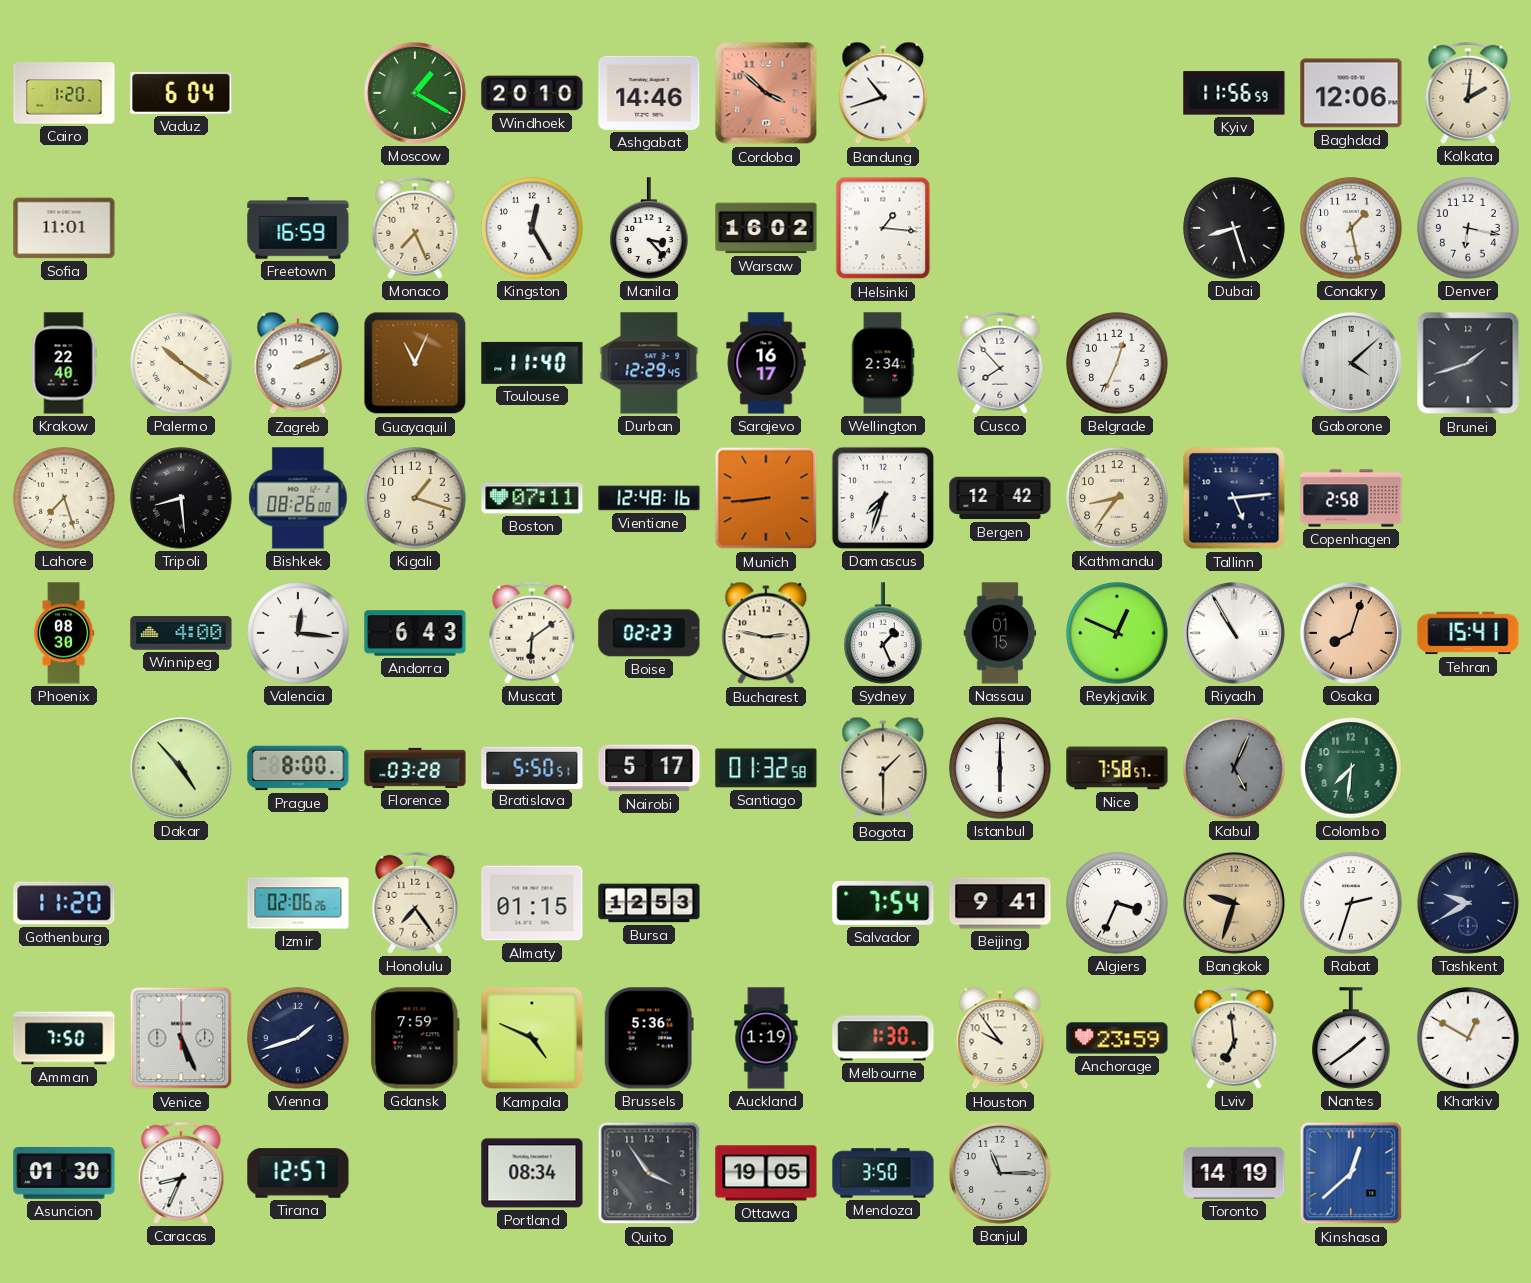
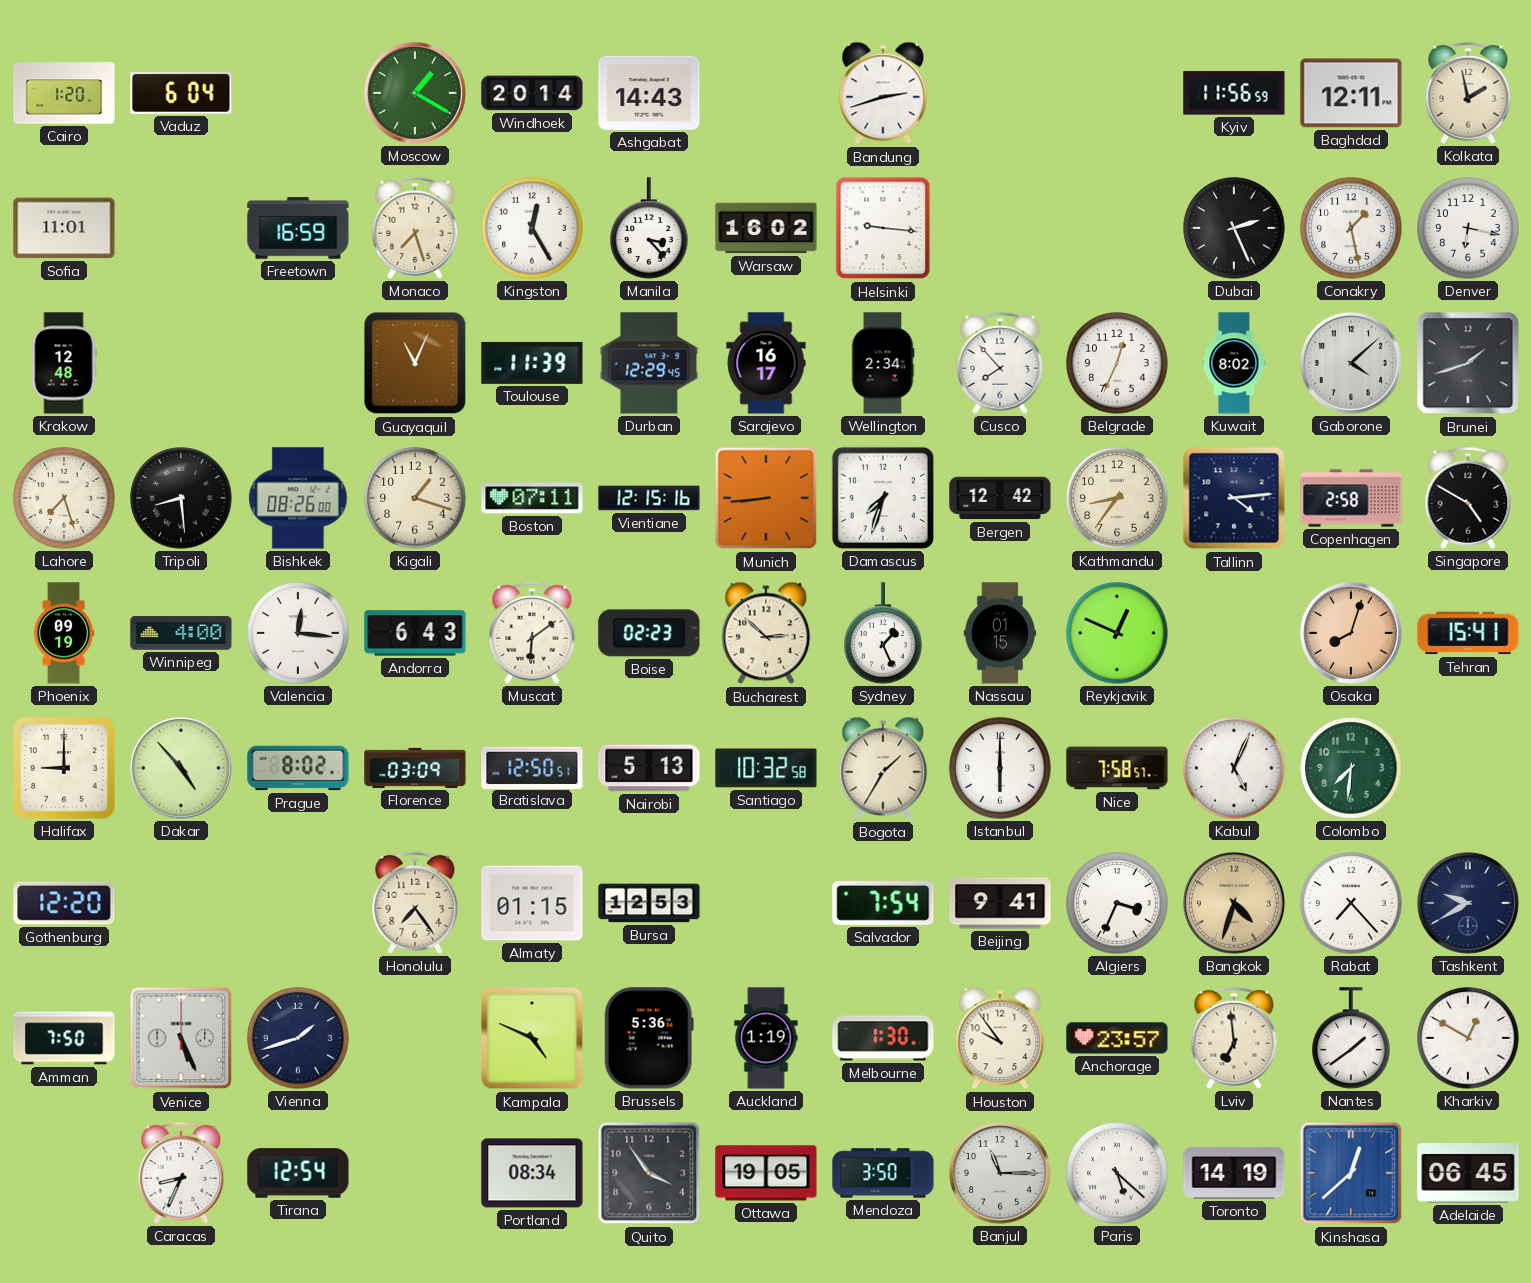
Windhoek: 20:10 -> 20:14
Ashgabat: 14:46 -> 14:43
Cordoba: 3:52 -> none
Bandung: 10:42 -> 2:42
Baghdad: 12:06 -> 12:11
Kolkata: 2:01 -> 1:58
Monaco: 7:26 -> 7:27
Helsinki: 1:16 -> 9:16
Dubai: 8:27 -> 2:26
Krakow: 22:40 -> 12:48
Palermo: 10:21 -> none
Zagreb: 2:11 -> none
Toulouse: 11:40 -> 11:39
Kuwait: none -> 8:02
Vientiane: 12:48 -> 12:15
Tallinn: 5:14 -> 4:14
Singapore: none -> 4:50
Phoenix: 08:30 -> 09:19
Bucharest: 2:47 -> 2:52
Riyadh: 10:55 -> none
Halifax: none -> 9:00
Prague: 8:00 -> 8:02
Florence: 03:28 -> 03:09
Bratislava: 5:50 -> 12:50
Nairobi: 5:17 -> 5:13
Santiago: 01:32 -> 10:32
Bogota: 1:30 -> 1:35
Kabul dial: grey -> white
Gothenburg: 11:20 -> 12:20
Izmir: 02:06 -> none
Bangkok: 9:33 -> 4:33
Rabat: 2:33 -> 7:23
Gdansk: 7:59 -> none
Anchorage: 23:59 -> 23:57
Asuncion: 01:30 -> none
Tirana: 12:57 -> 12:54
Paris: none -> 5:22
Adelaide: none -> 06:45
